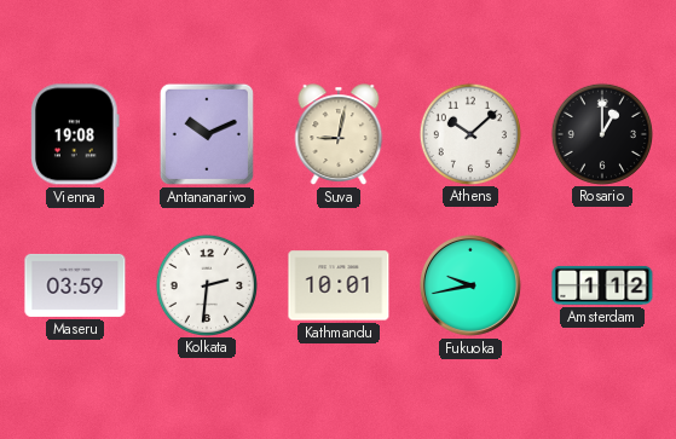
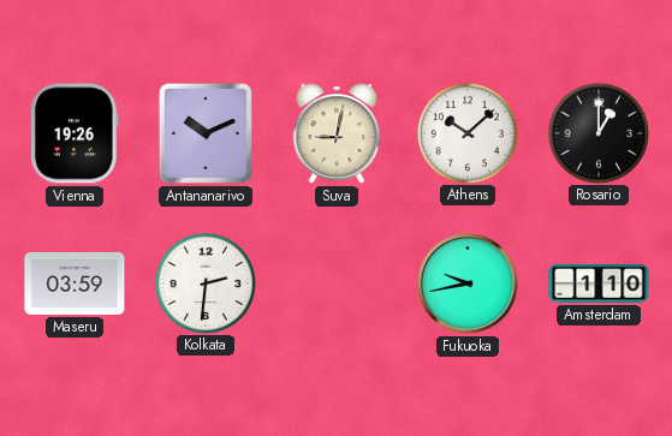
Vienna: 19:08 -> 19:26
Kathmandu: 10:01 -> none
Amsterdam: 1:12 -> 1:10
